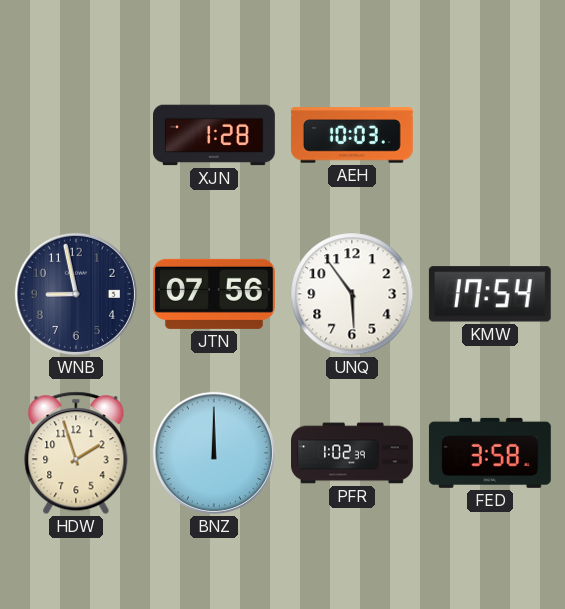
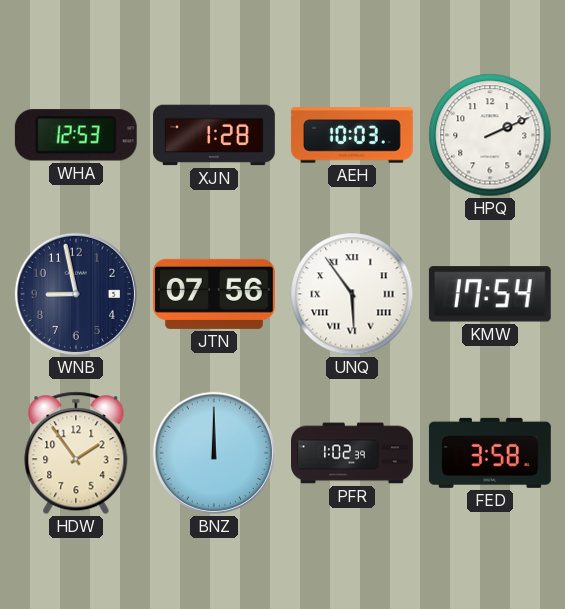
WHA: none -> 12:53
HPQ: none -> 2:11
UNQ numerals: Arabic -> Roman
HDW: 1:57 -> 1:54
